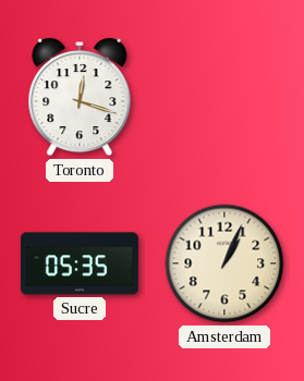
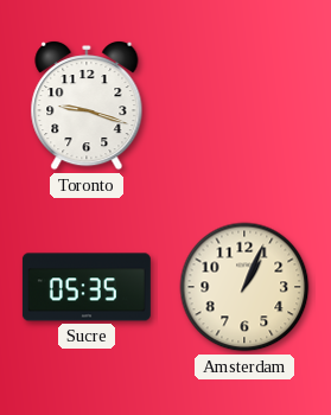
Toronto: 12:18 -> 9:18
